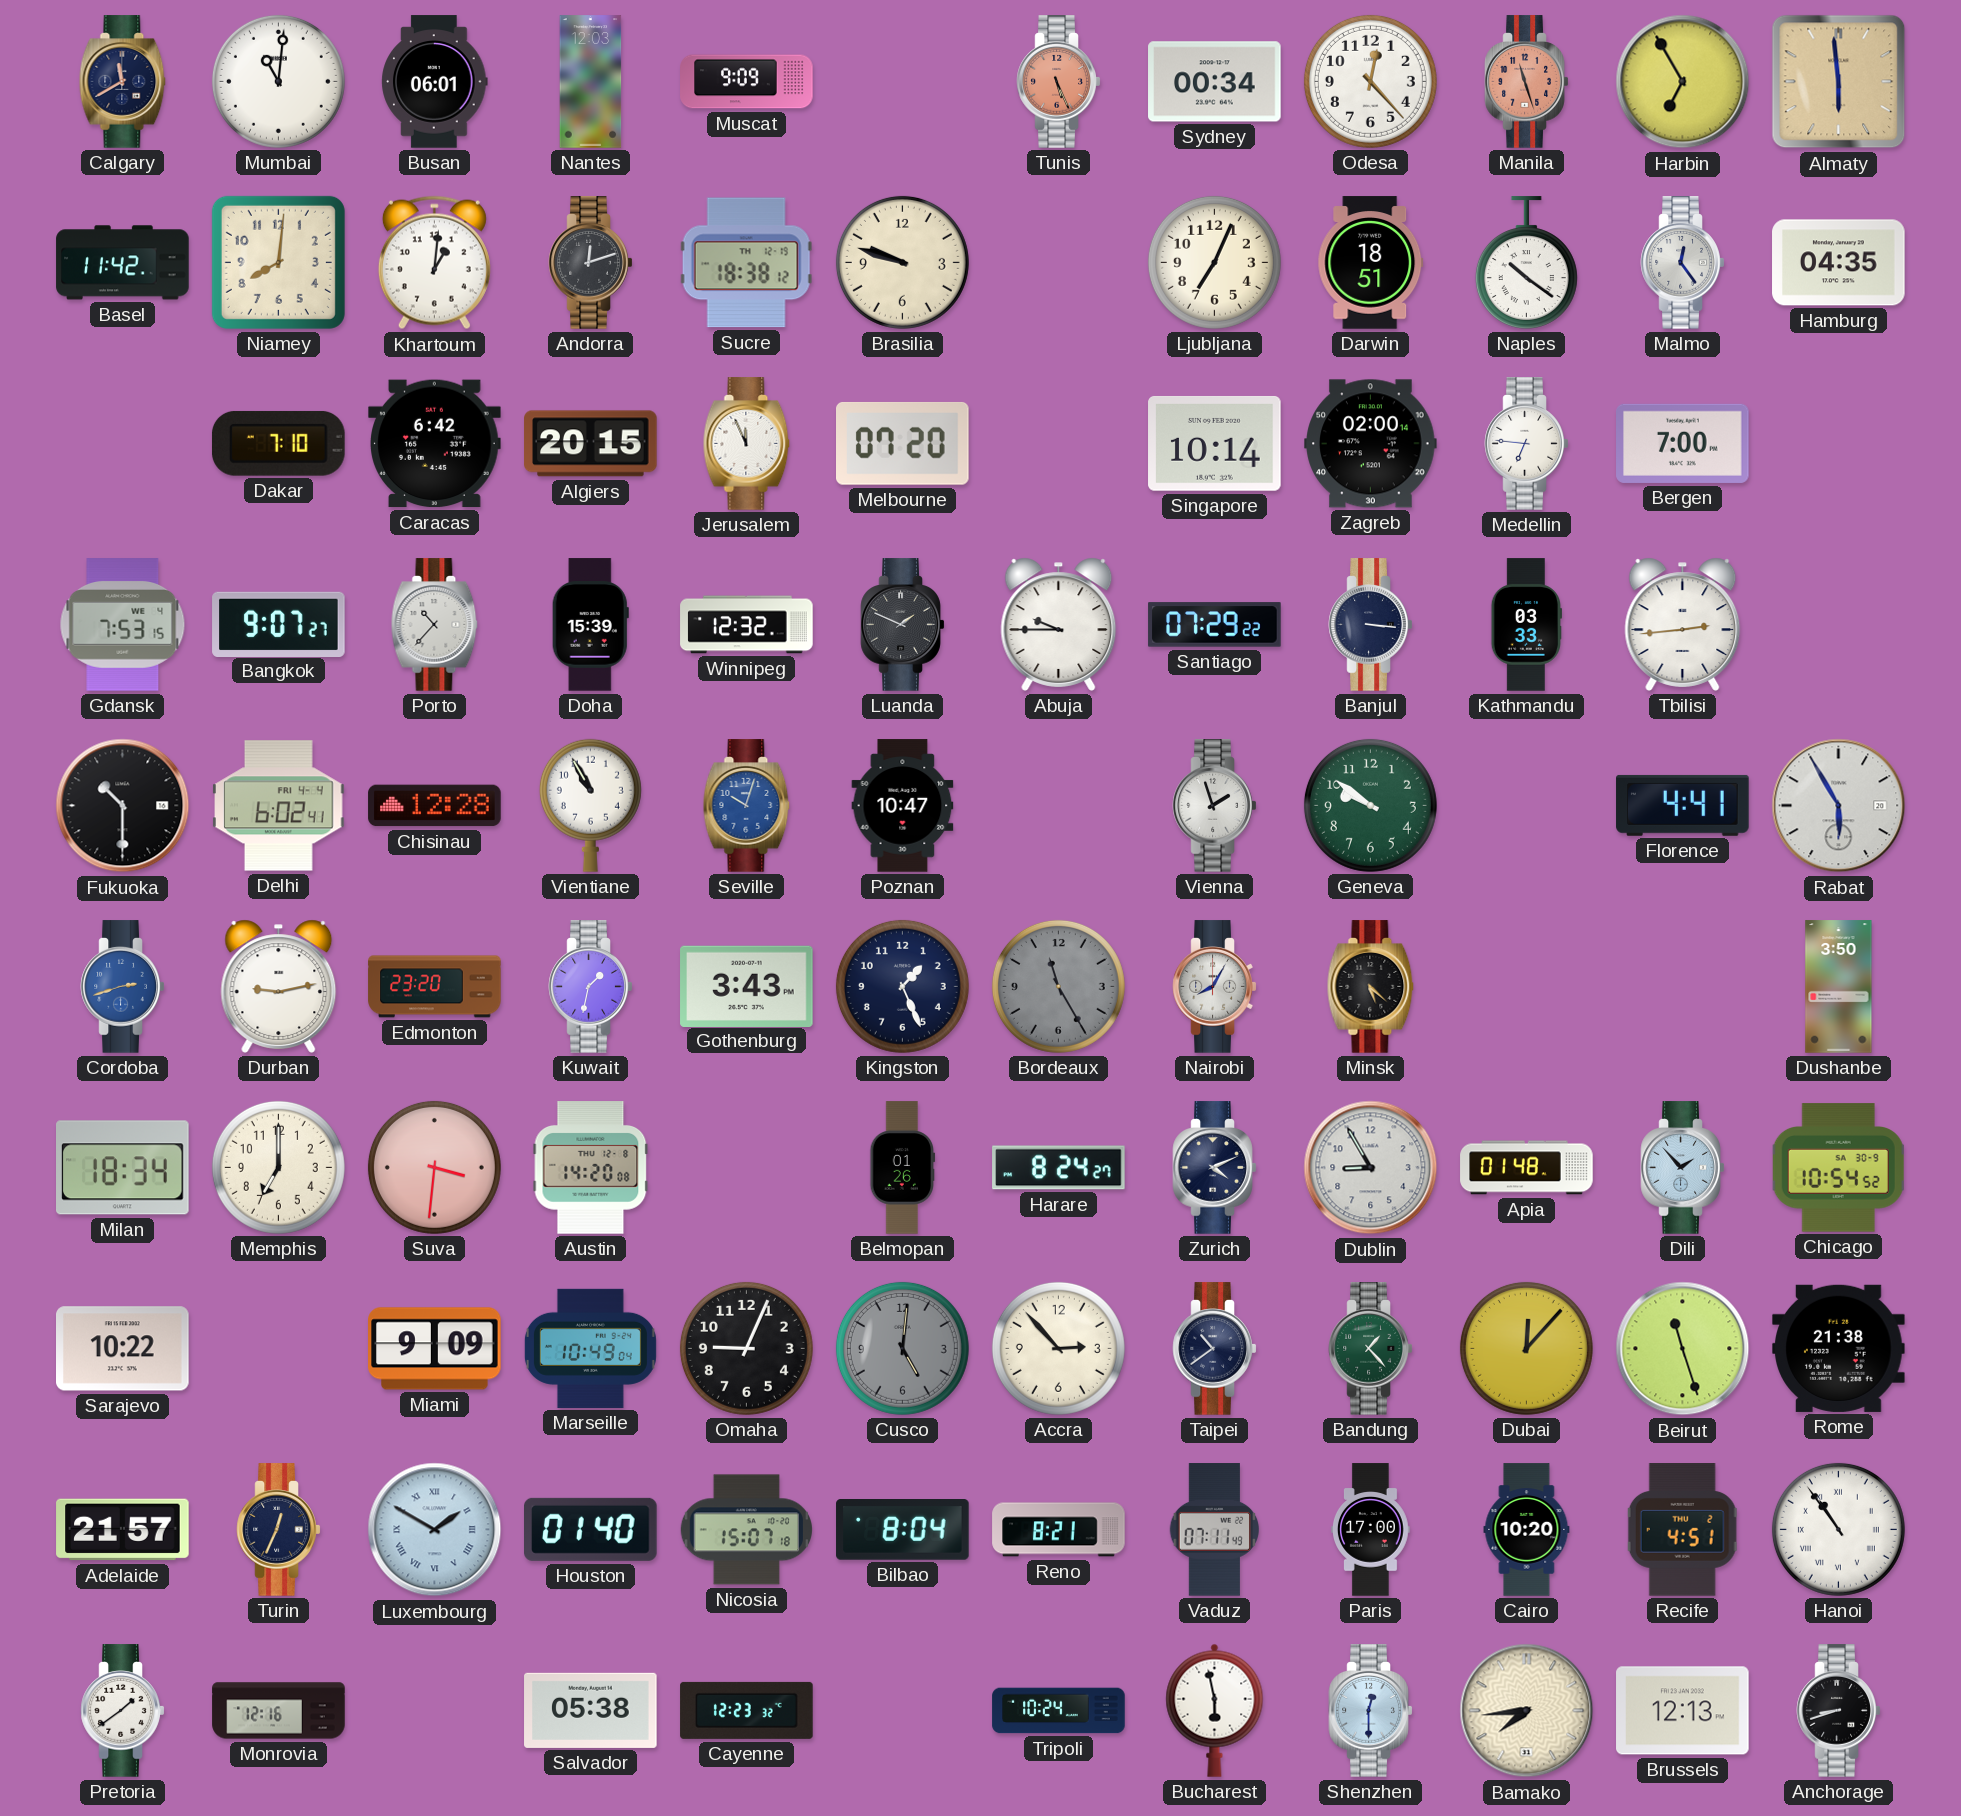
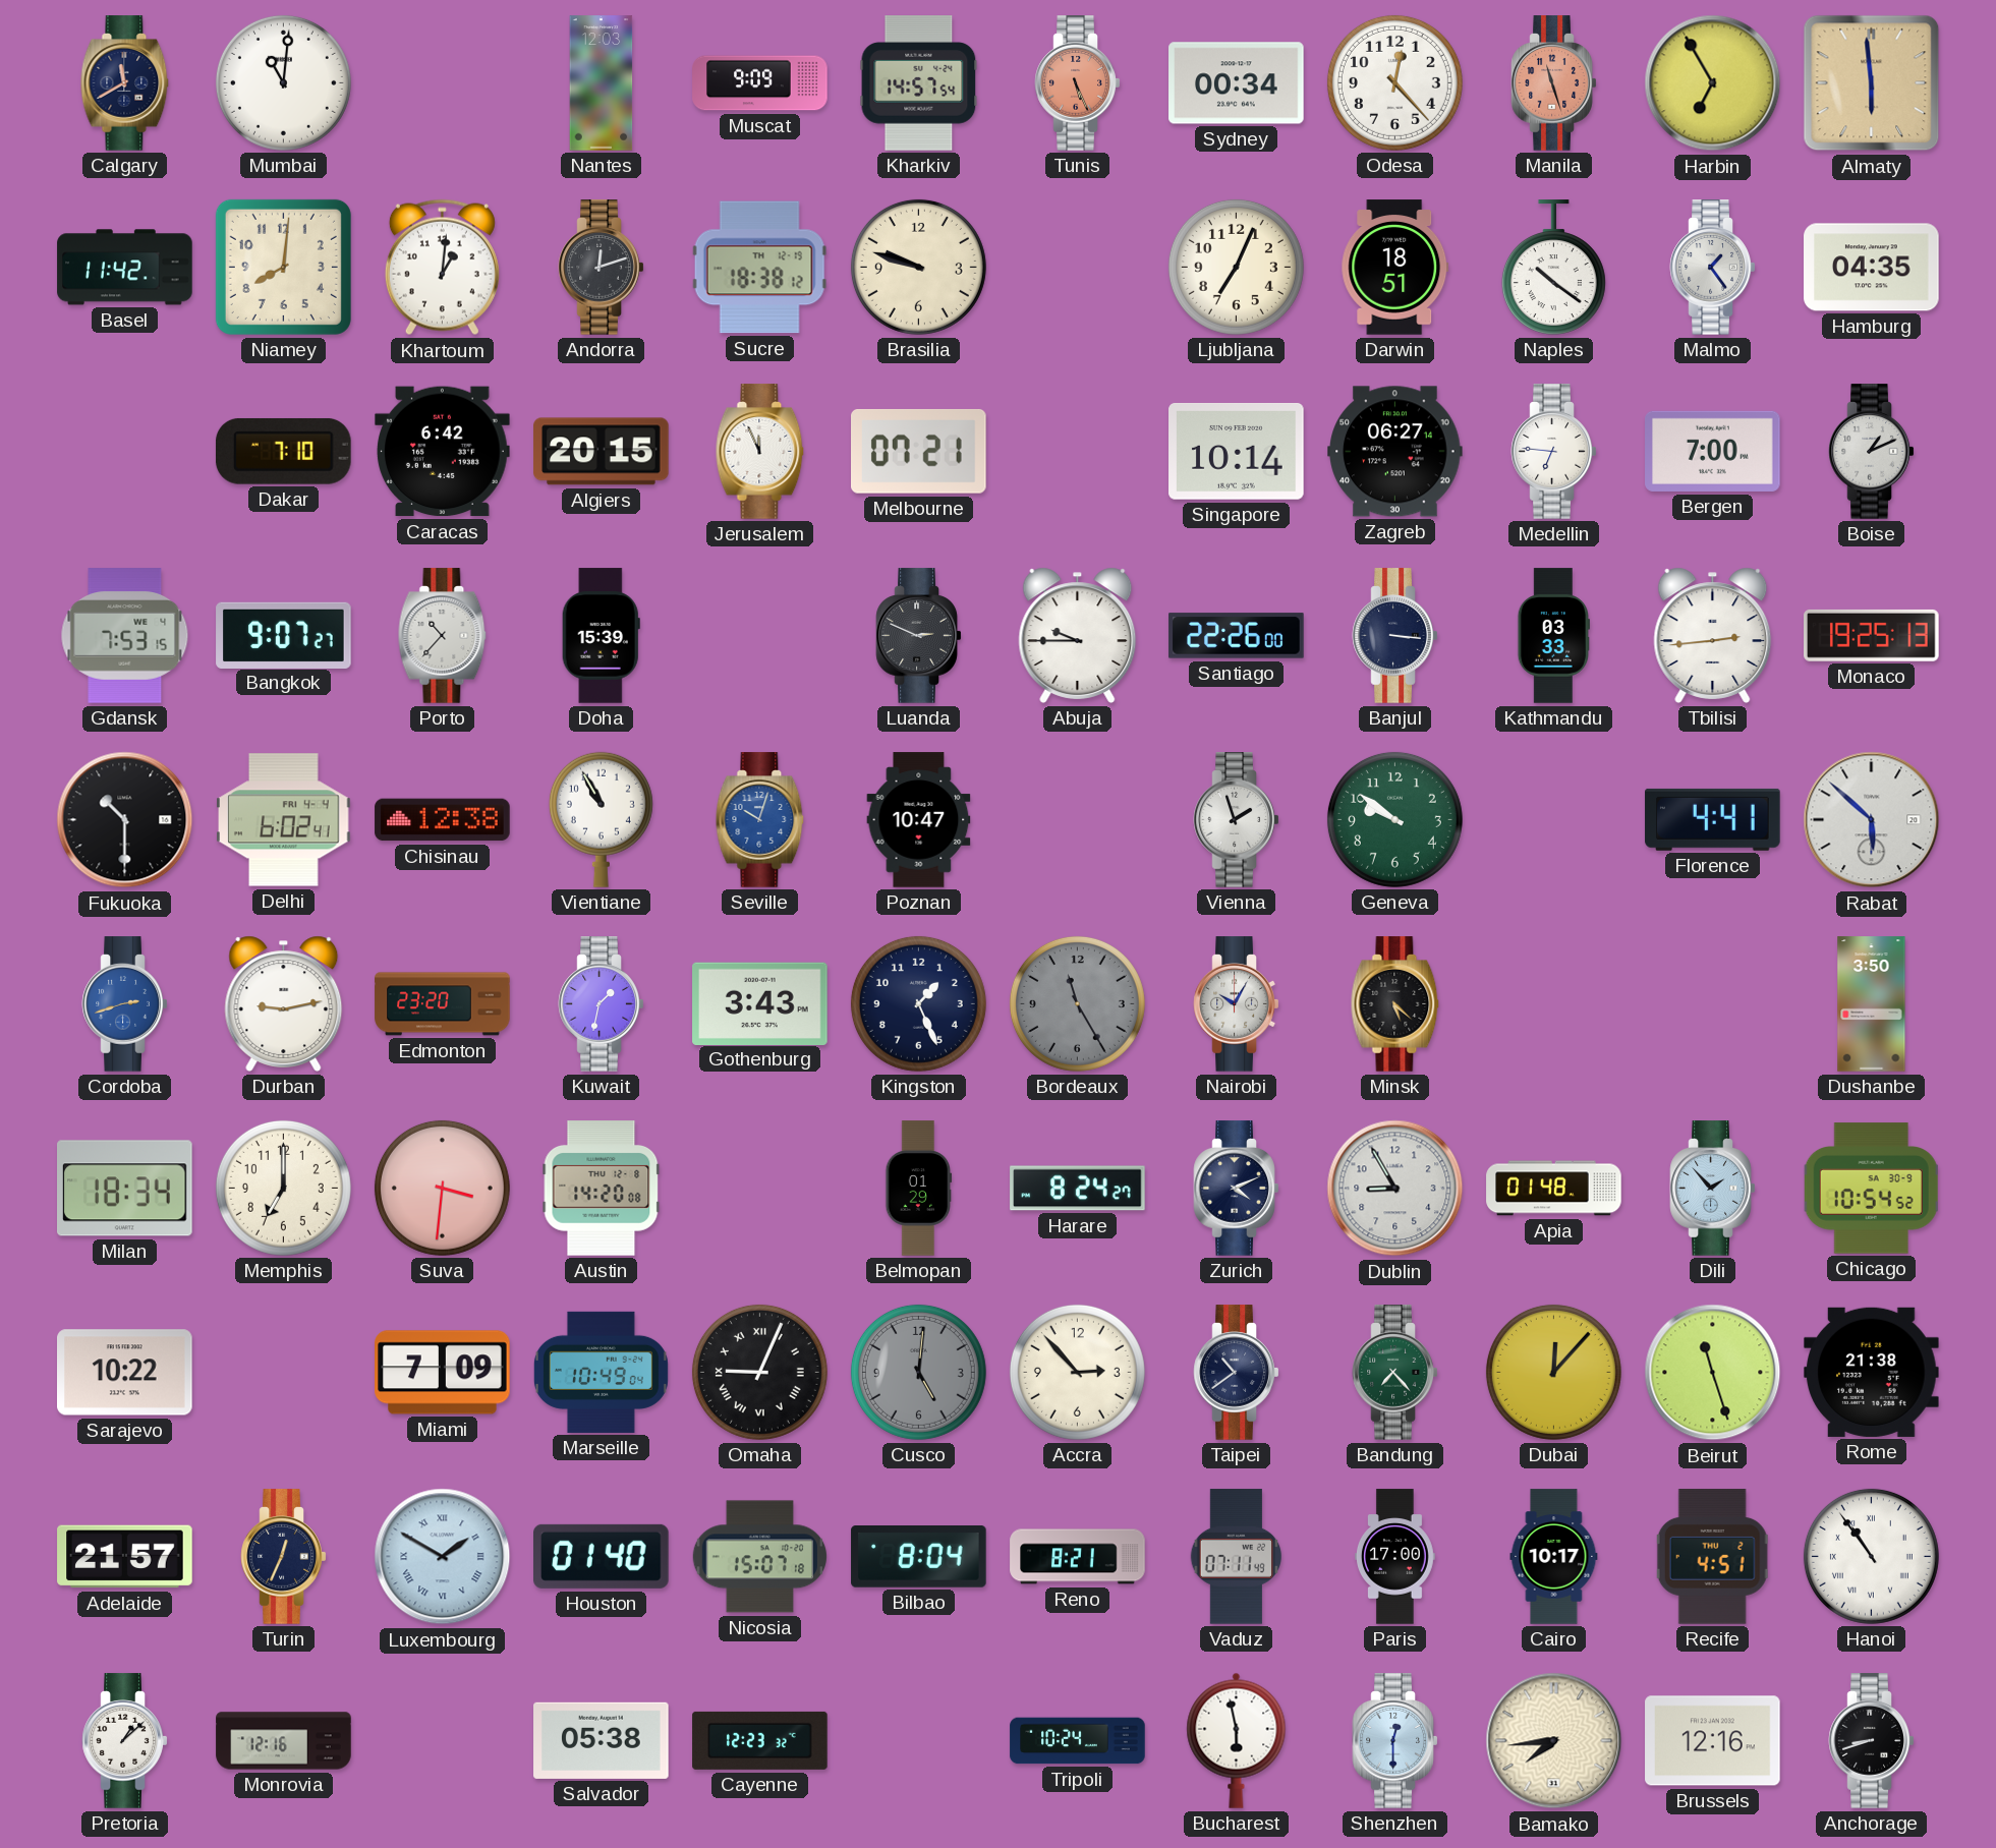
Busan: 06:01 -> none
Kharkiv: none -> 14:57
Malmo: 12:24 -> 1:24
Melbourne: 07:20 -> 07:21
Zagreb: 02:00 -> 06:27
Boise: none -> 1:11
Winnipeg: 12:32 -> none
Luanda: 1:49 -> 2:49
Santiago: 07:29 -> 22:26
Monaco: none -> 19:25
Chisinau: 12:28 -> 12:38
Rabat: 5:55 -> 5:52
Nairobi: 8:05 -> 10:05
Belmopan: 01:26 -> 01:29
Miami: 9:09 -> 7:09
Omaha numerals: Arabic -> Roman
Bandung: 1:23 -> 7:23
Cairo: 10:20 -> 10:17
Pretoria: 1:39 -> 1:08
Brussels: 12:13 -> 12:16
